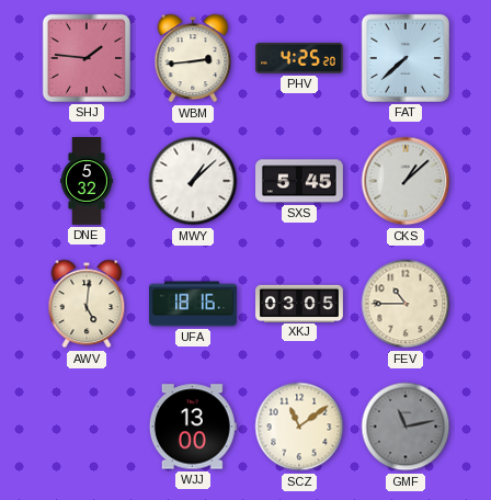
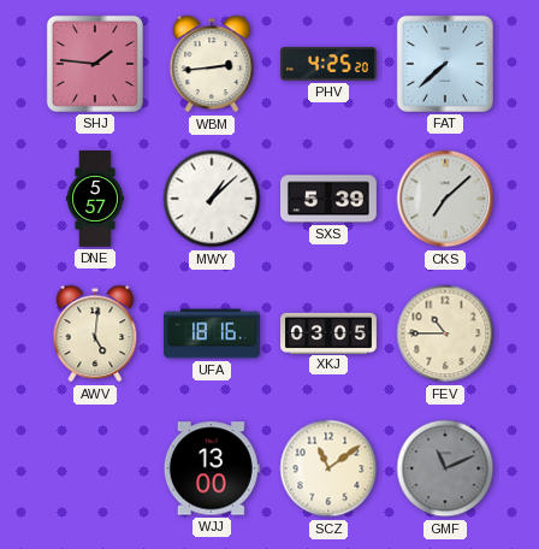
DNE: 5:32 -> 5:57
SXS: 5:45 -> 5:39
CKS: 1:08 -> 7:08
GMF: 11:13 -> 11:11
